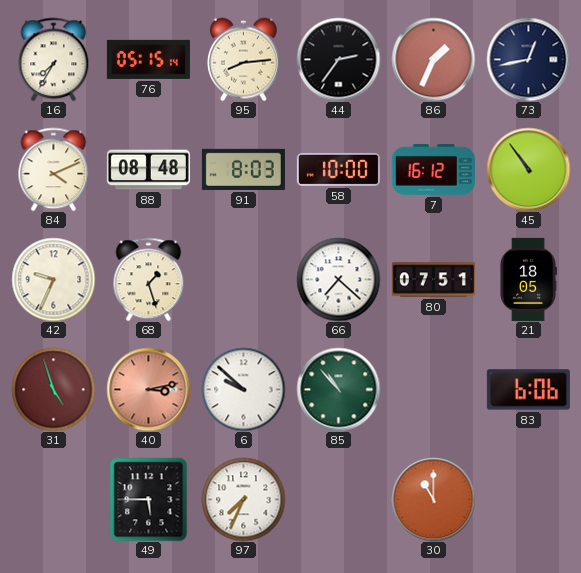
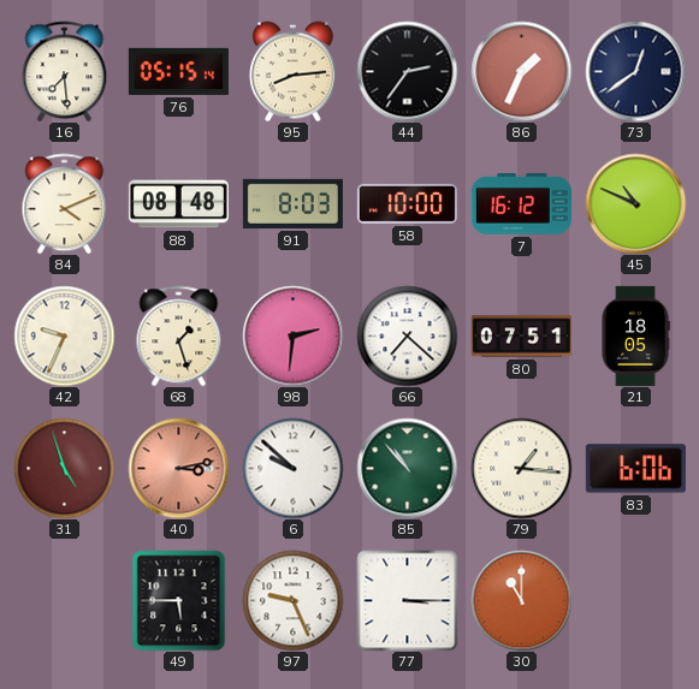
16: 7:35 -> 7:29
73: 12:43 -> 12:39
45: 10:54 -> 10:49
98: none -> 2:31
79: none -> 1:16
97: 7:34 -> 9:26
77: none -> 3:15
